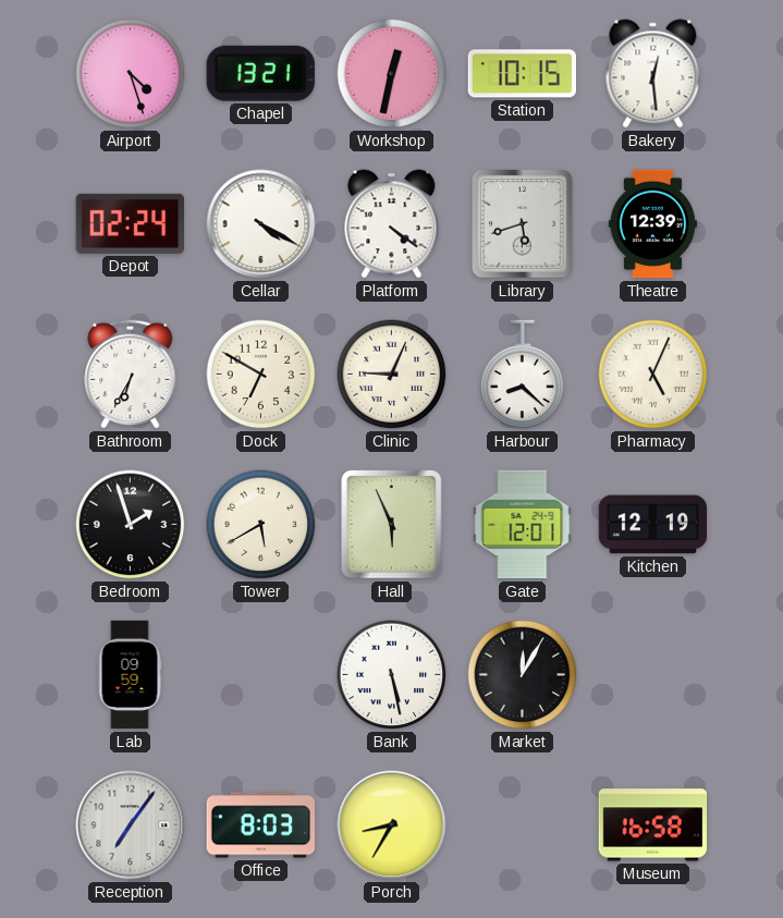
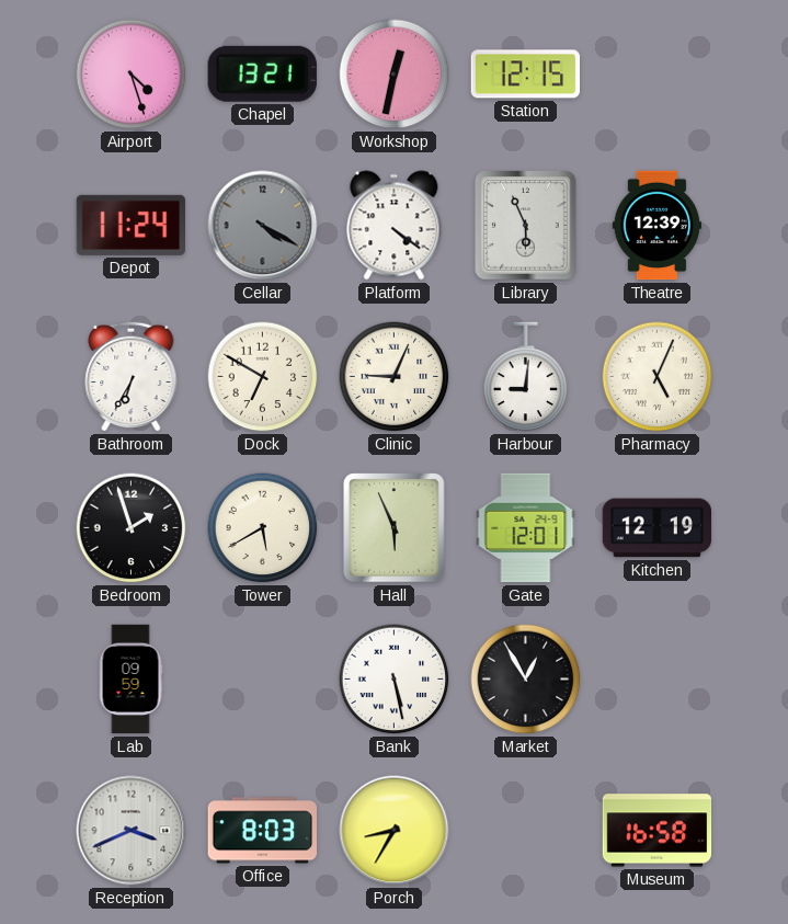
Station: 10:15 -> 12:15
Bakery: 12:29 -> none
Depot: 02:24 -> 11:24
Cellar dial: white -> grey
Library: 5:42 -> 5:56
Harbour: 8:22 -> 9:01
Market: 12:05 -> 12:55
Reception: 7:06 -> 3:41
